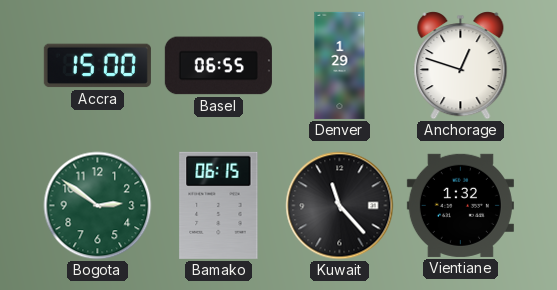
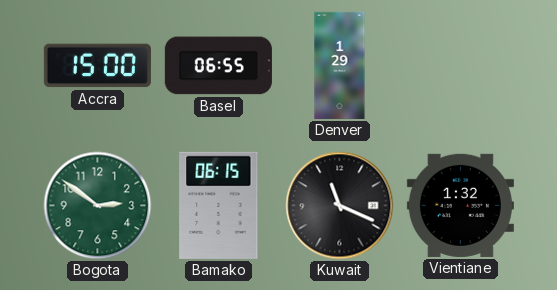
Anchorage: 12:48 -> none
Kuwait: 11:23 -> 11:19
